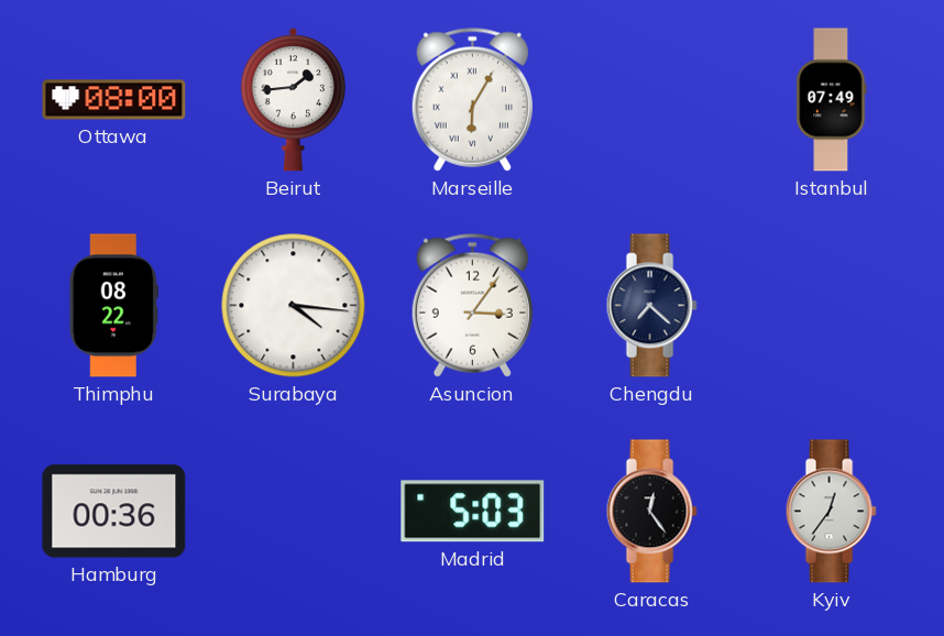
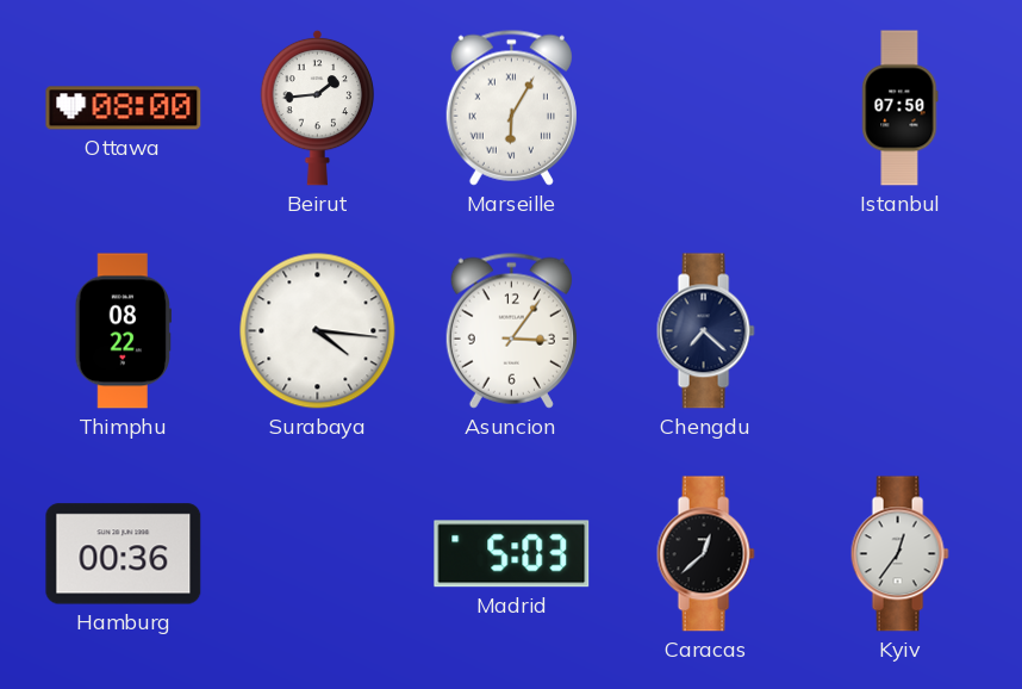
Istanbul: 07:49 -> 07:50
Caracas: 12:24 -> 12:38
